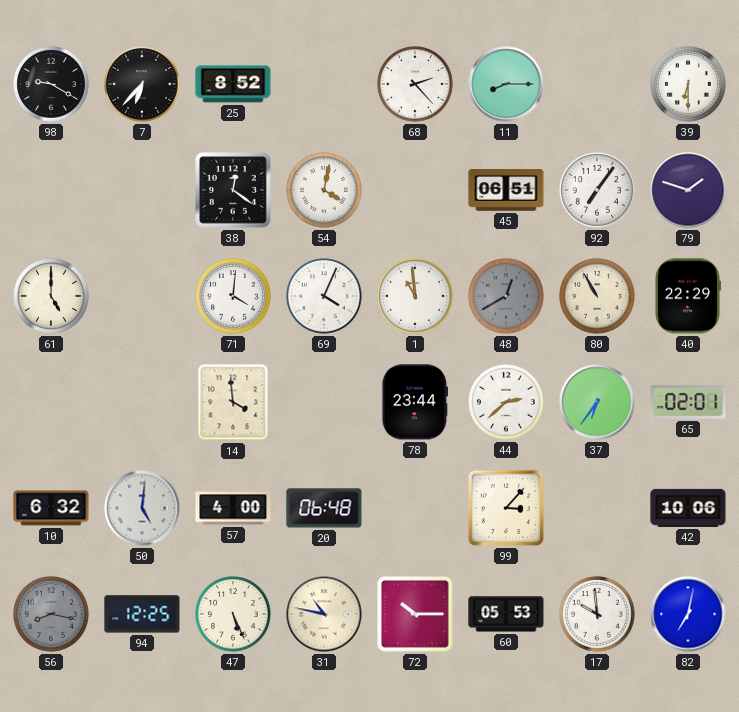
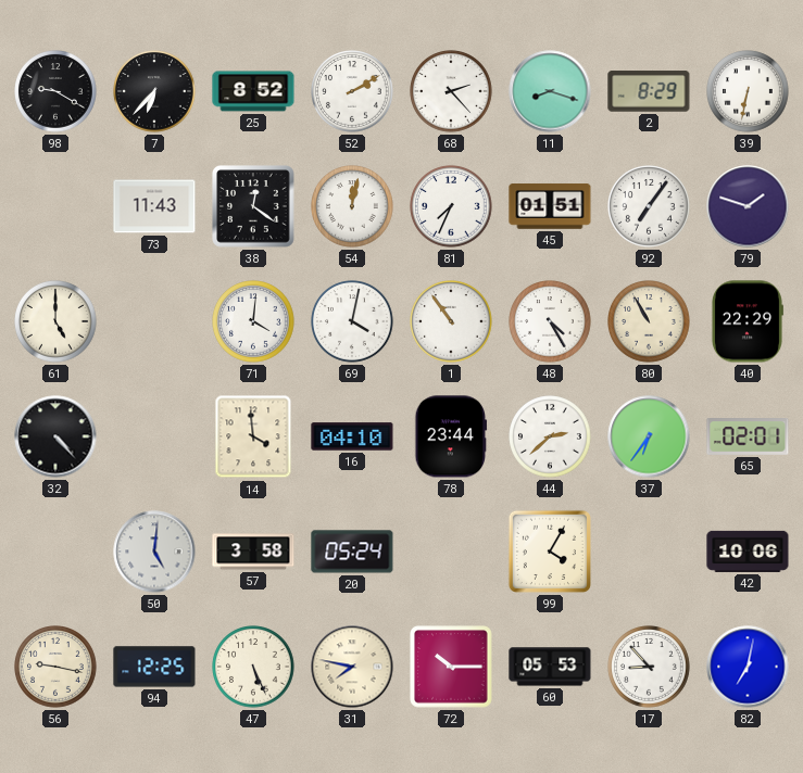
52: none -> 2:10
11: 8:15 -> 8:18
2: none -> 8:29
39: 6:30 -> 6:32
73: none -> 11:43
54: 4:02 -> 12:02
81: none -> 7:34
45: 06:51 -> 01:51
69: 4:04 -> 4:02
1: 10:59 -> 10:54
48: 12:40 -> 4:25
48 dial: grey -> white
32: none -> 4:23
16: none -> 04:10
10: 6:32 -> none
57: 4:00 -> 3:58
20: 06:48 -> 05:24
99: 3:07 -> 4:05
56: 8:17 -> 9:17
56 dial: grey -> cream
31: 10:47 -> 7:47
17: 9:59 -> 8:53
